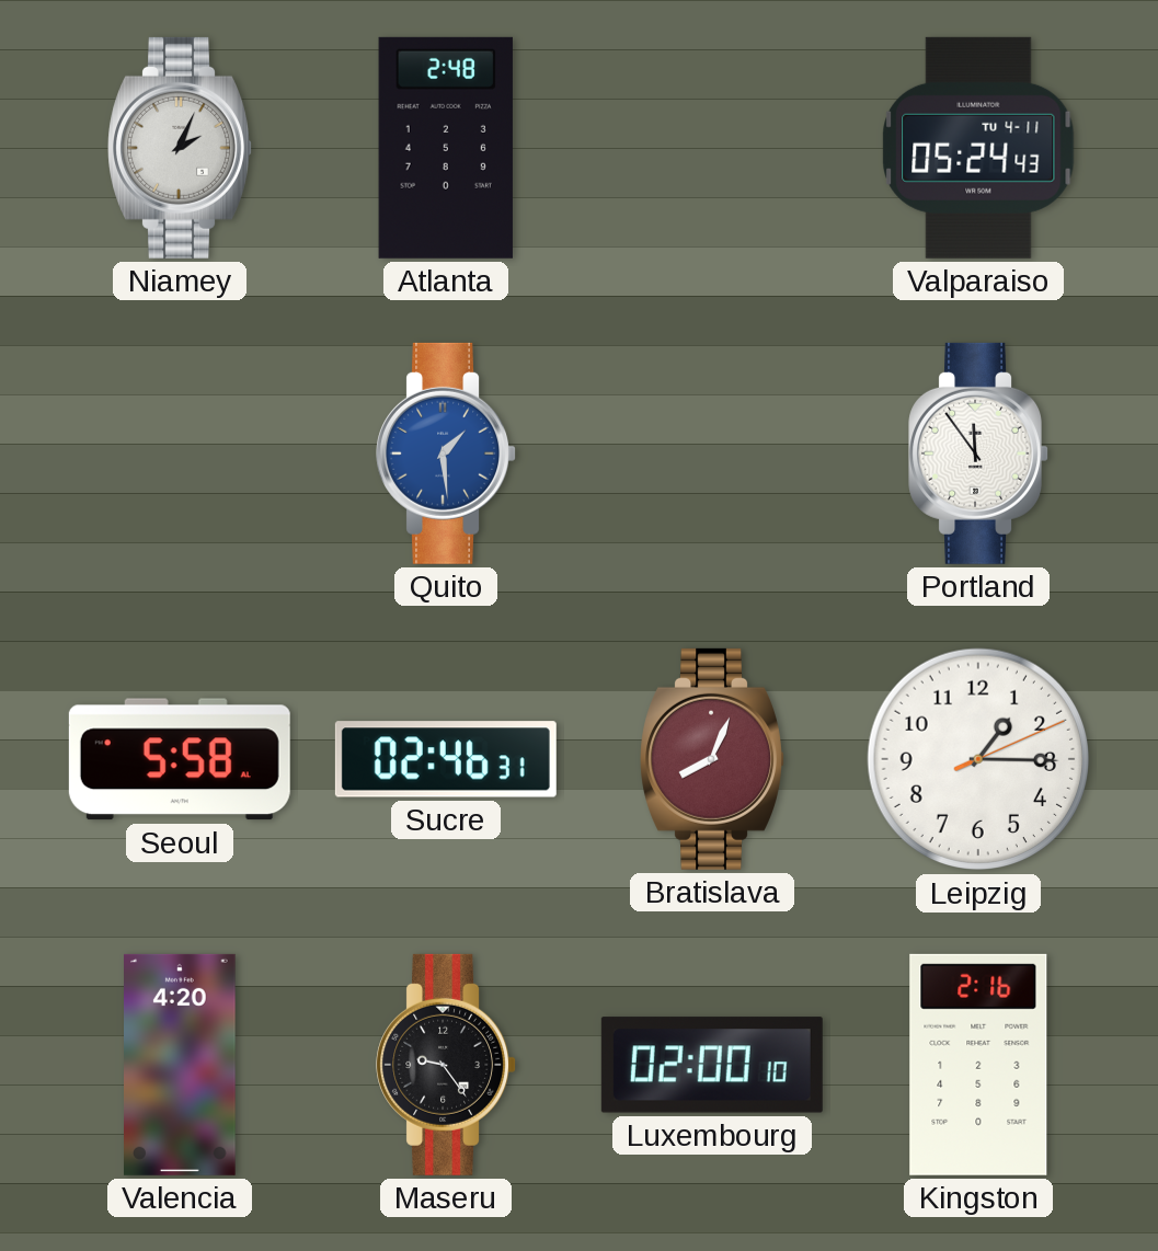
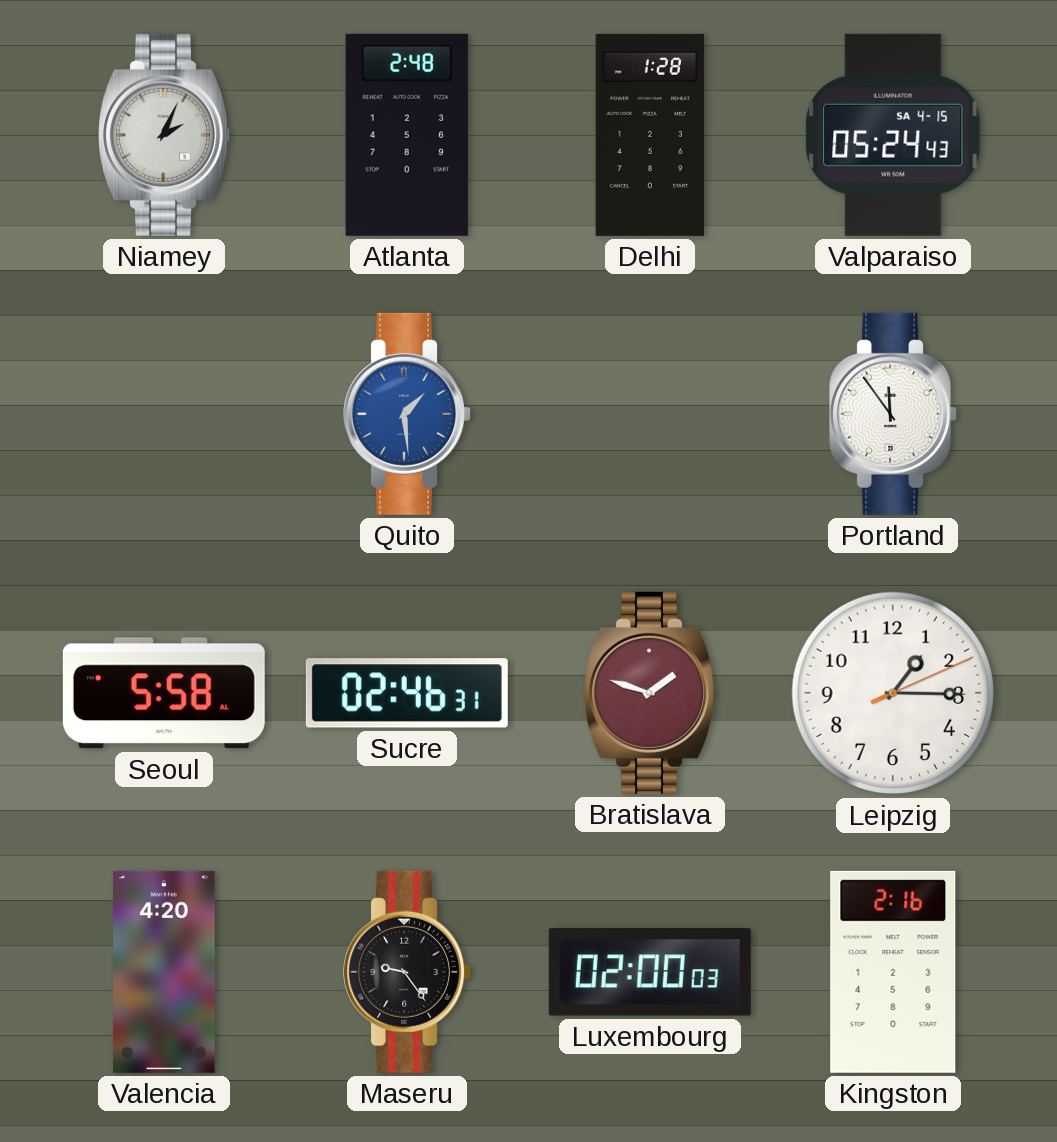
Delhi: none -> 1:28
Valparaiso date: TU 4-11 -> SA 4-15
Bratislava: 8:04 -> 1:48
Luxembourg: 02:00:10 -> 02:00:03
